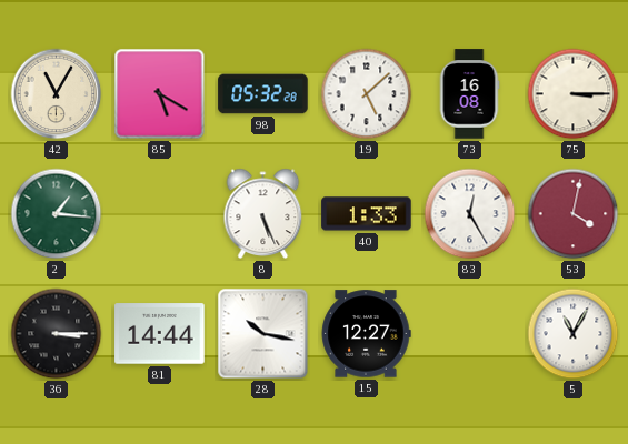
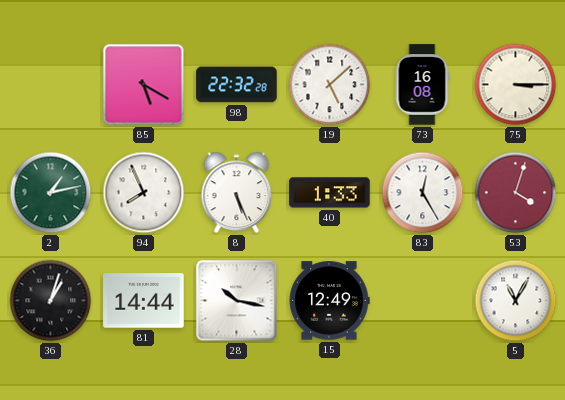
42: 11:05 -> none
98: 05:32 -> 22:32
2: 1:16 -> 1:13
94: none -> 7:56
53: 4:02 -> 4:03
36: 3:15 -> 1:03
15: 12:27 -> 12:49
